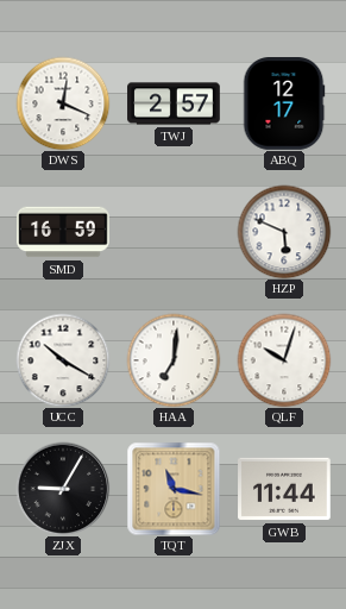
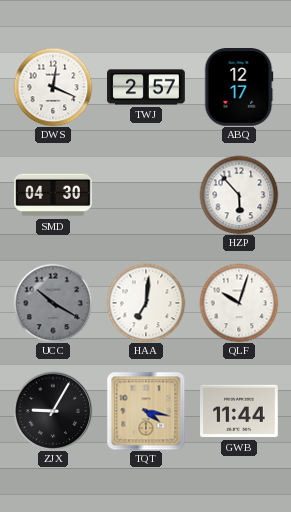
SMD: 16:59 -> 04:30
HZP: 5:49 -> 5:53
UCC dial: white -> grey
TQT: 11:17 -> 4:17
